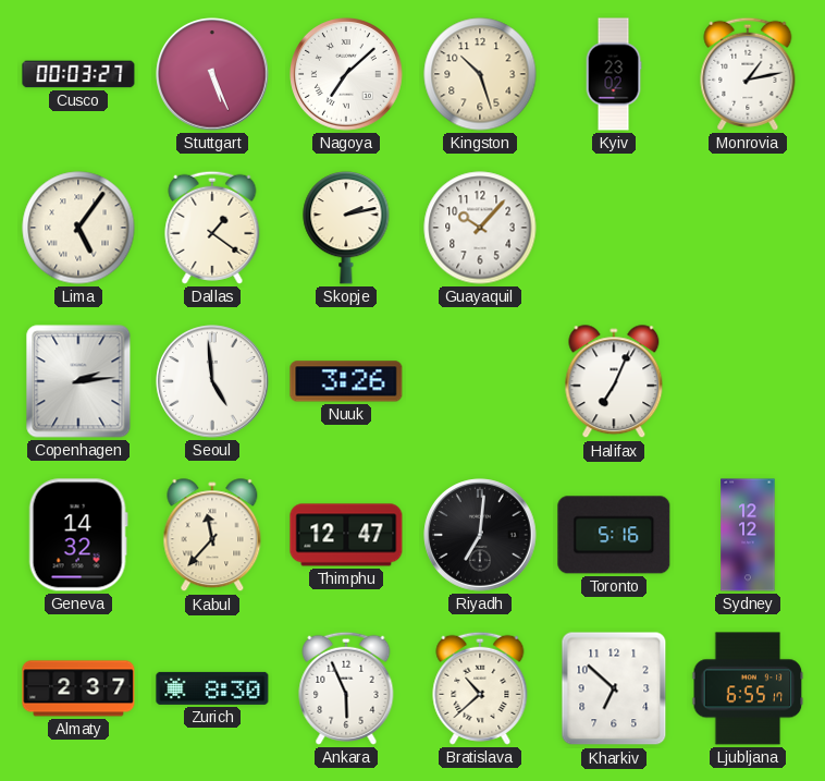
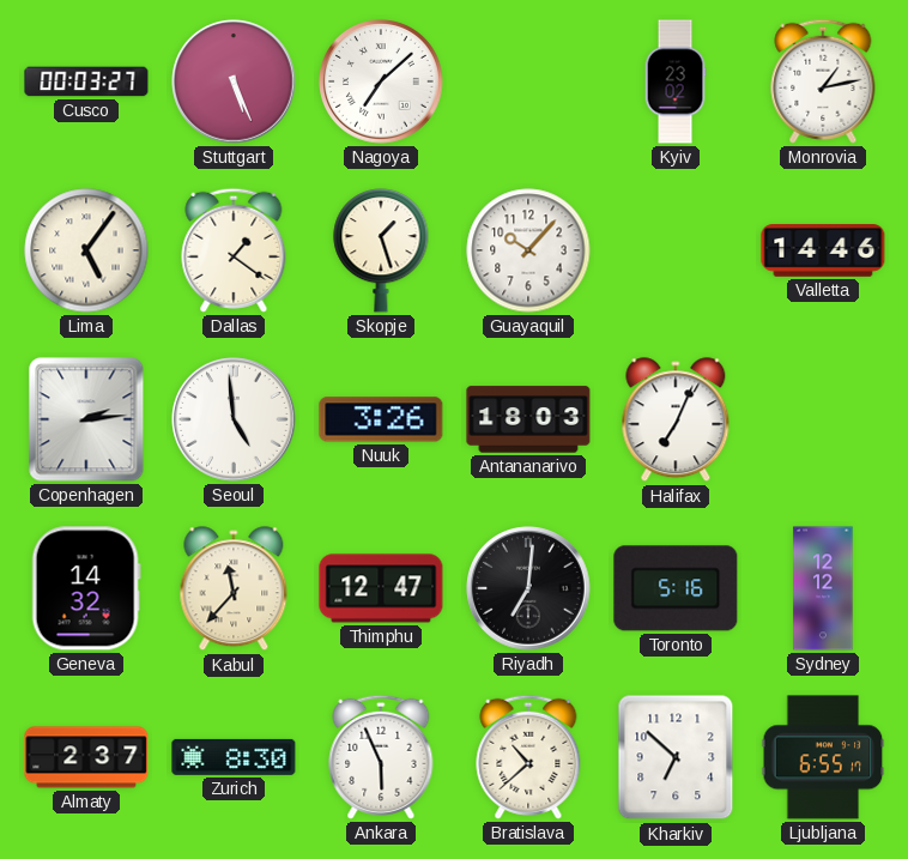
Kingston: 10:27 -> none
Skopje: 2:13 -> 1:27
Valletta: none -> 14:46
Antananarivo: none -> 18:03
